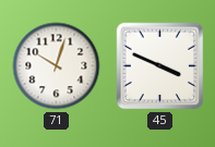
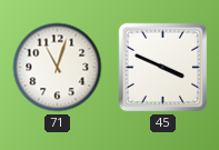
71: 10:03 -> 11:03
